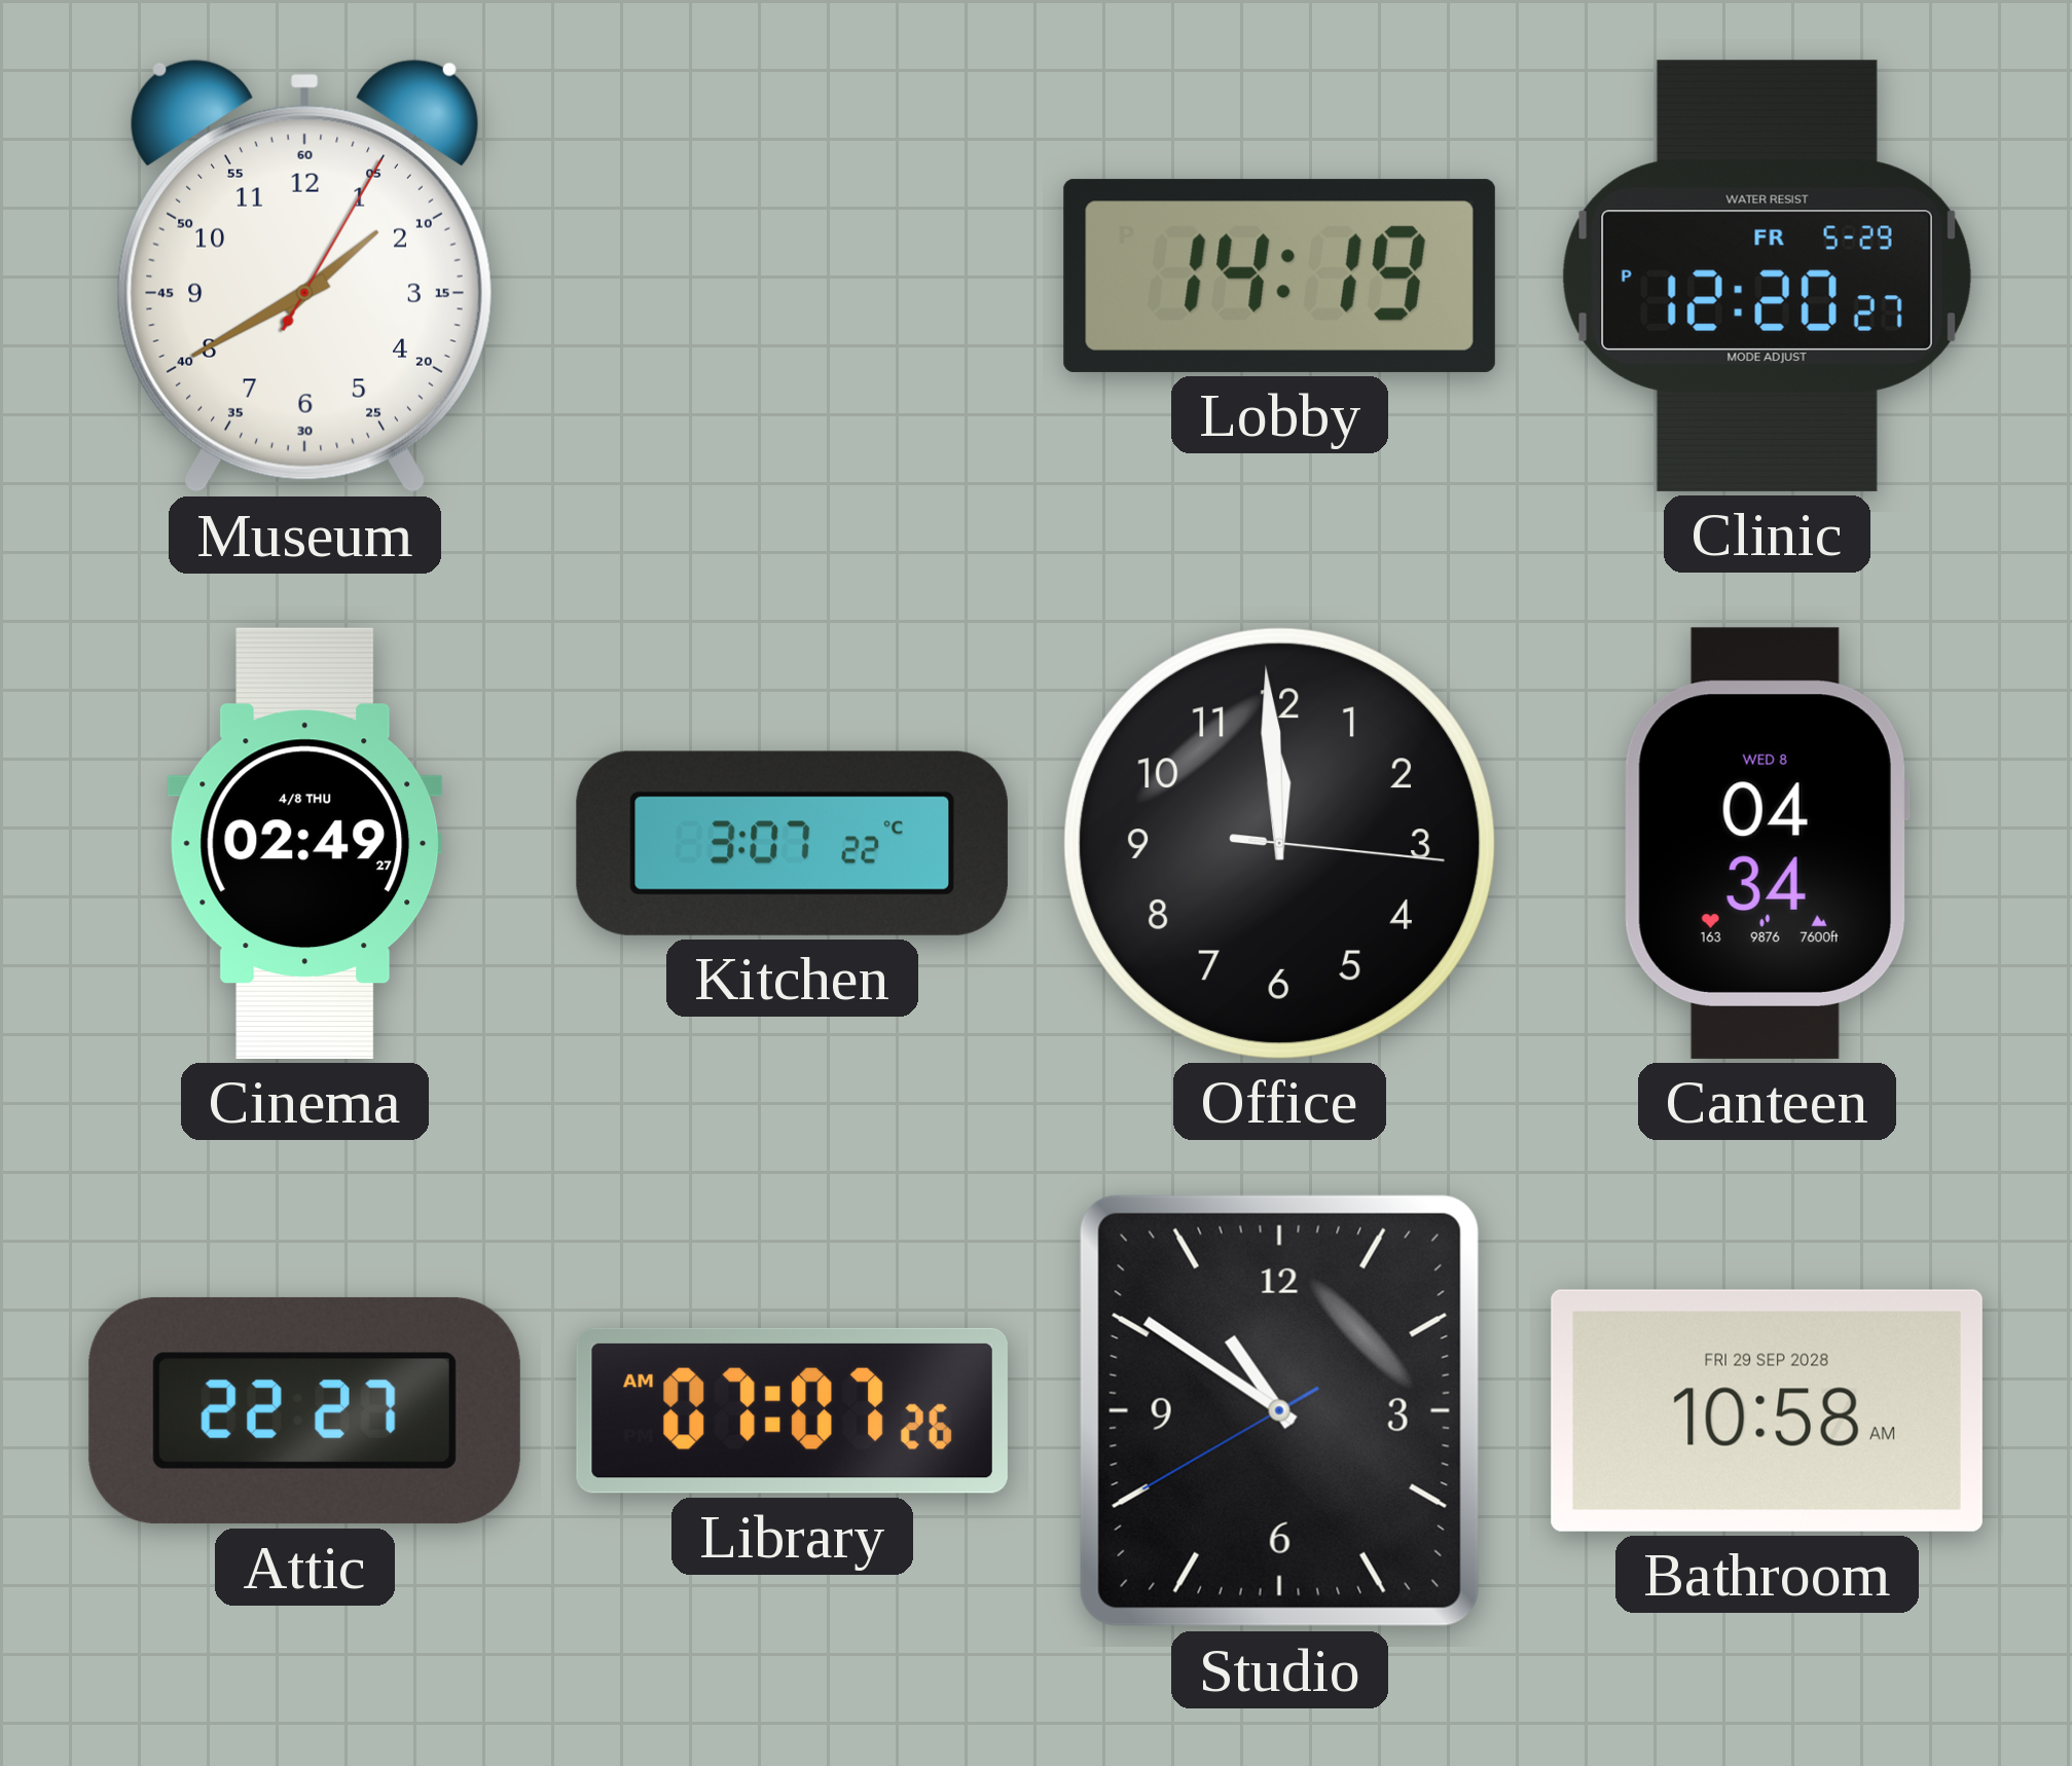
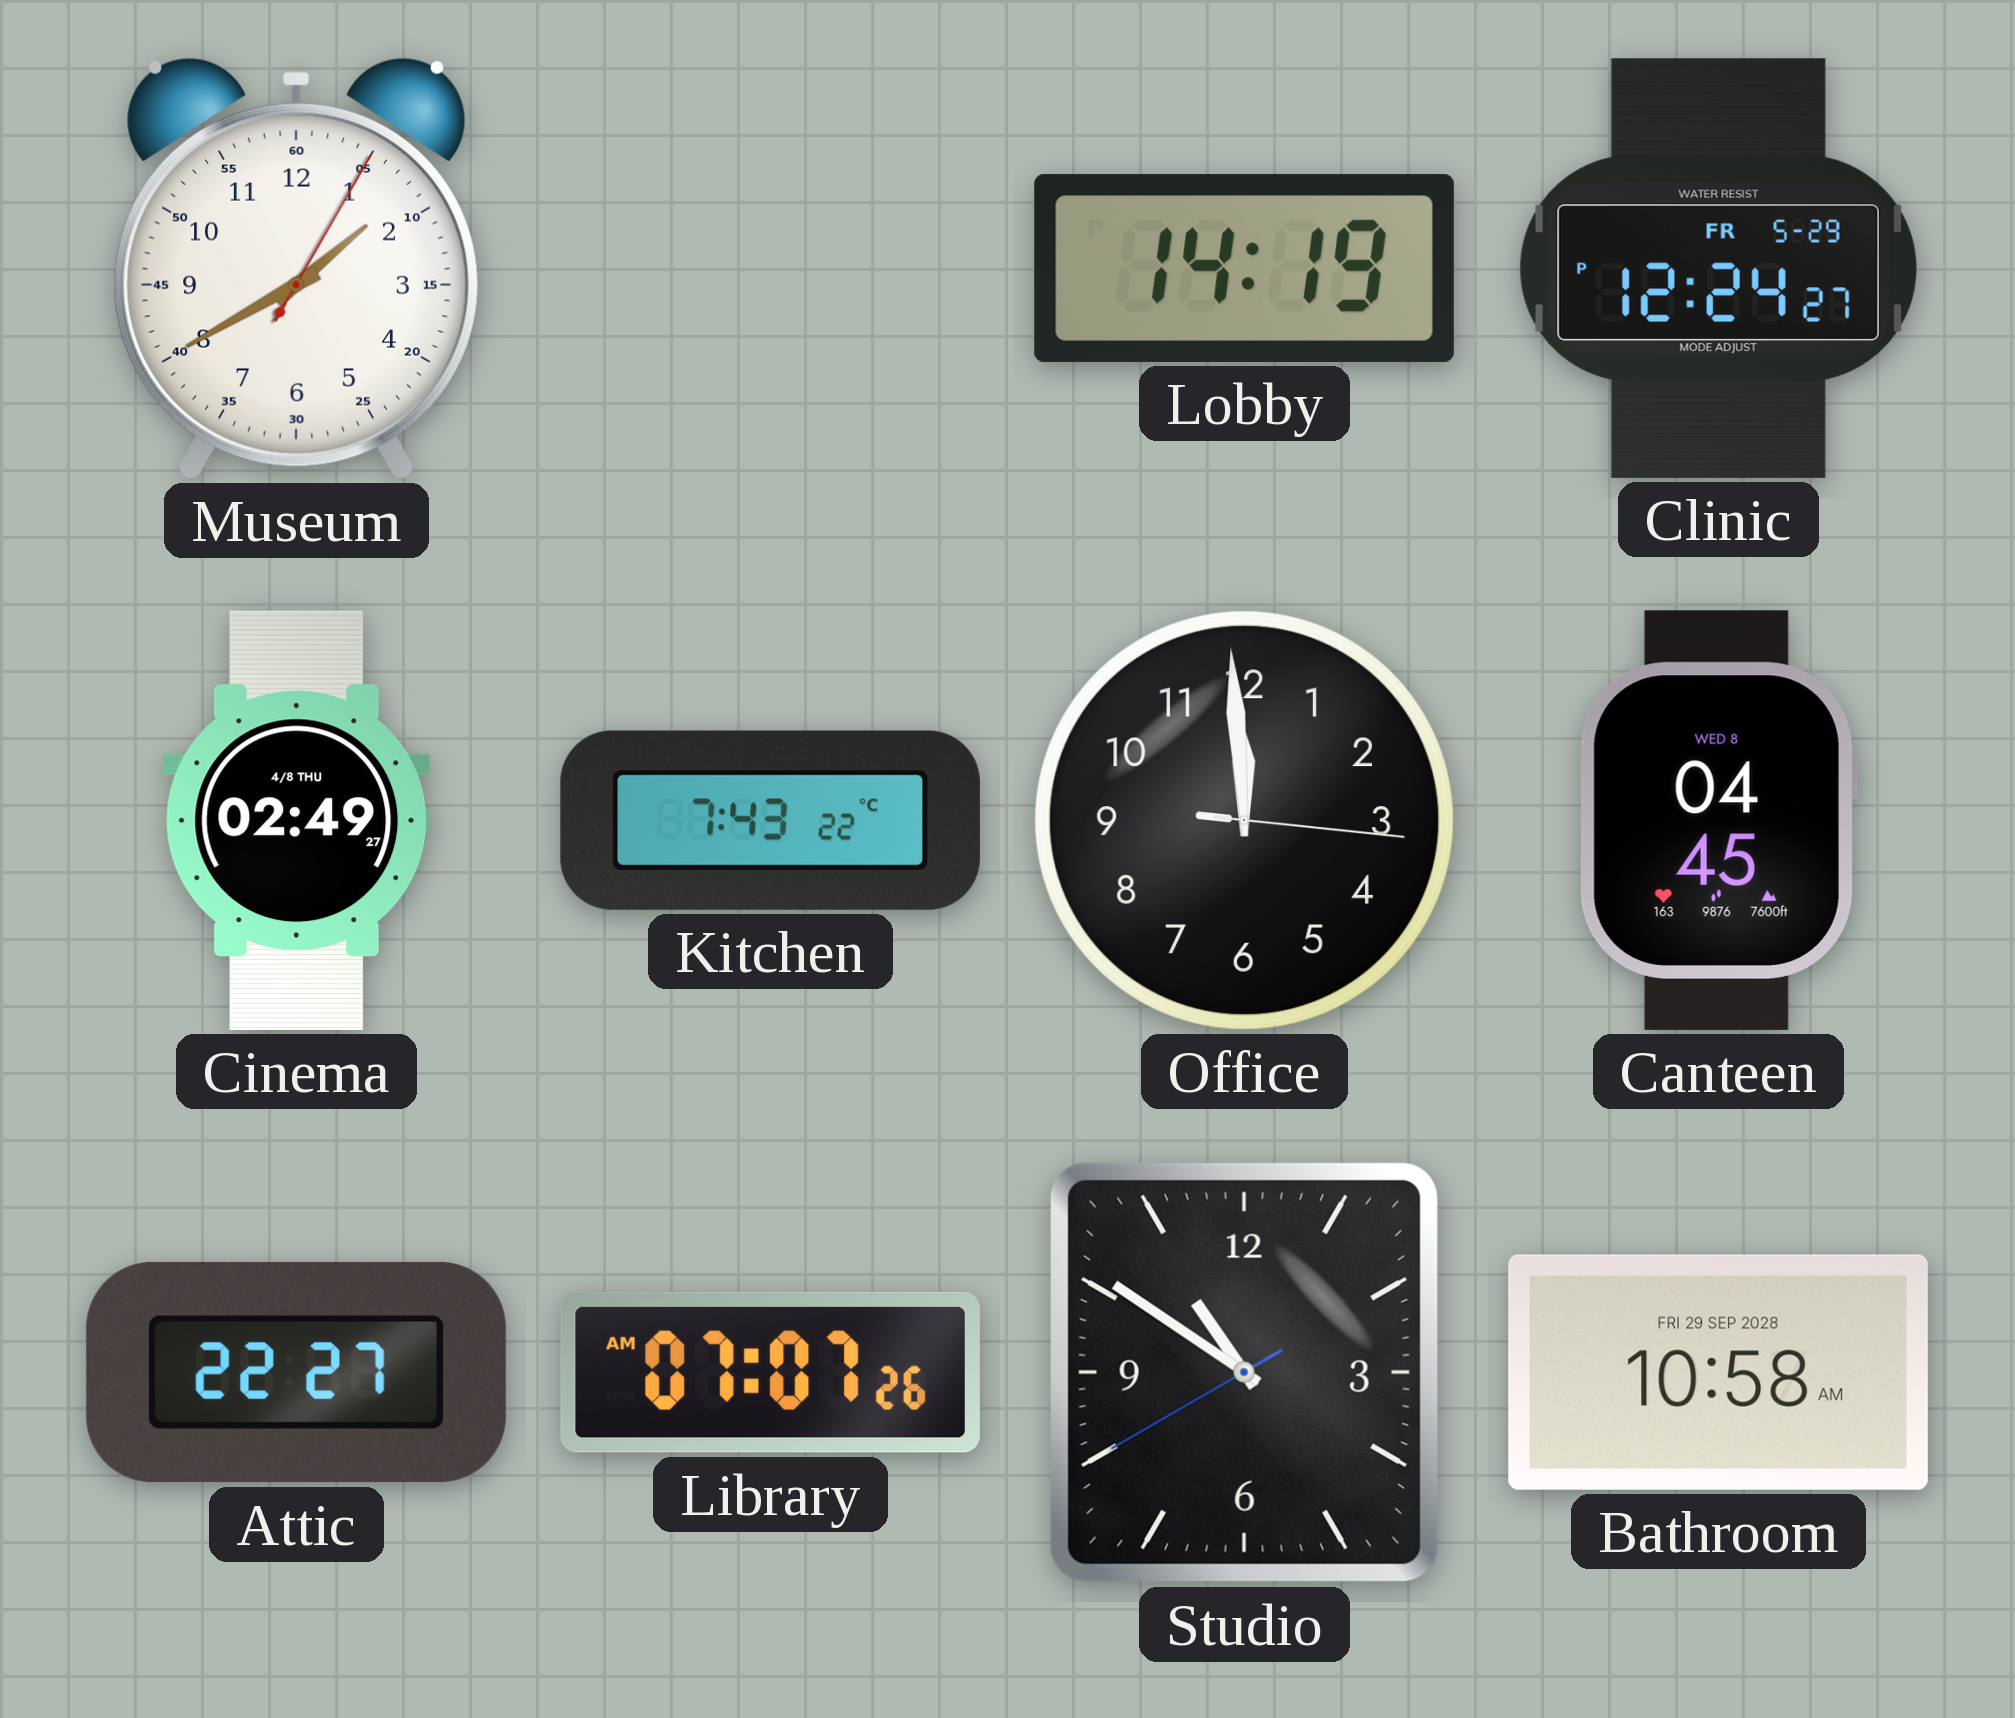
Clinic: 12:20 -> 12:24
Kitchen: 3:07 -> 7:43
Canteen: 04:34 -> 04:45
